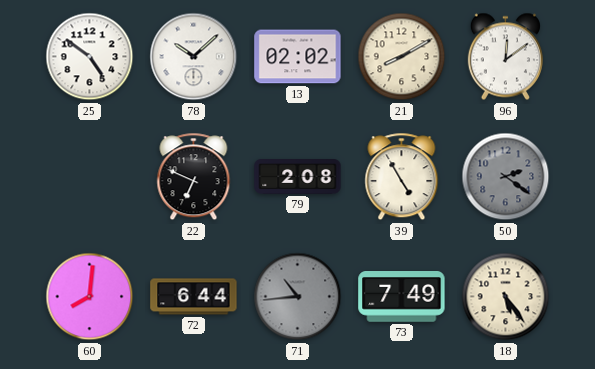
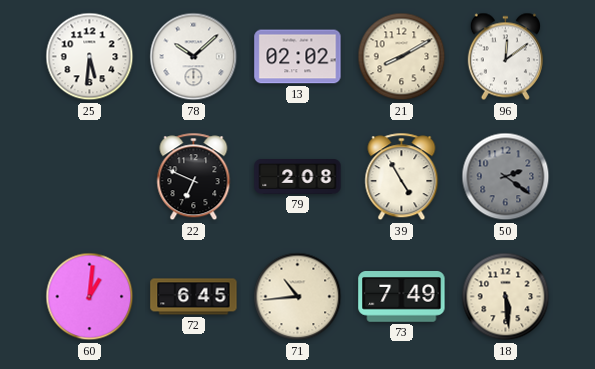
25: 4:51 -> 5:31
60: 8:01 -> 1:01
72: 6:44 -> 6:45
71 dial: grey -> cream
18: 5:24 -> 5:29
